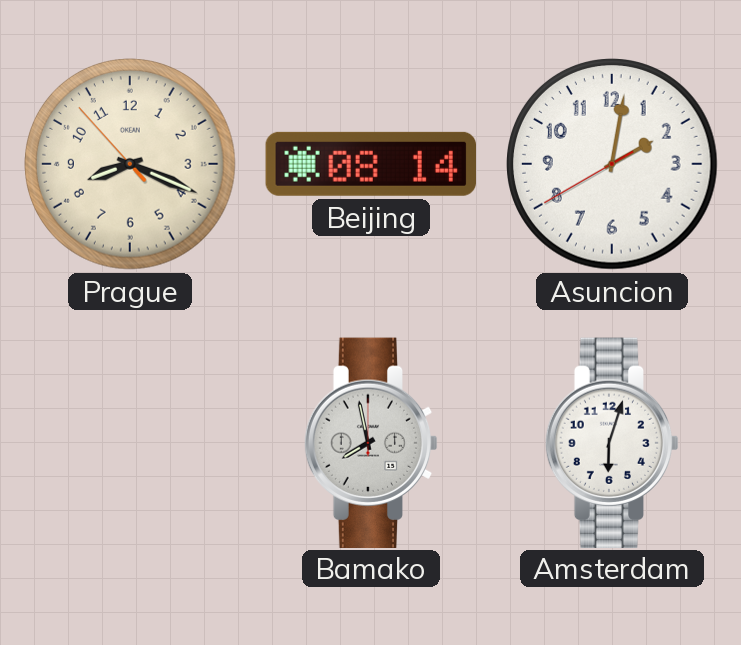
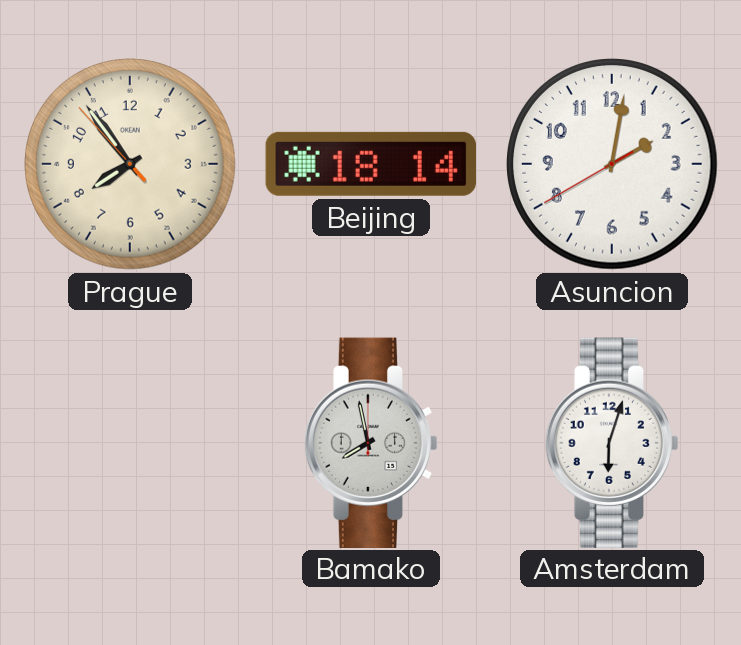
Prague: 8:18 -> 7:53
Beijing: 08:14 -> 18:14
